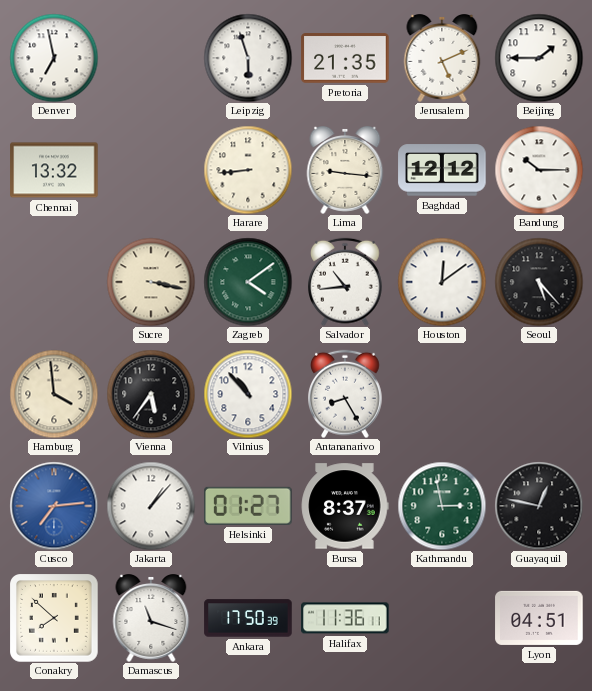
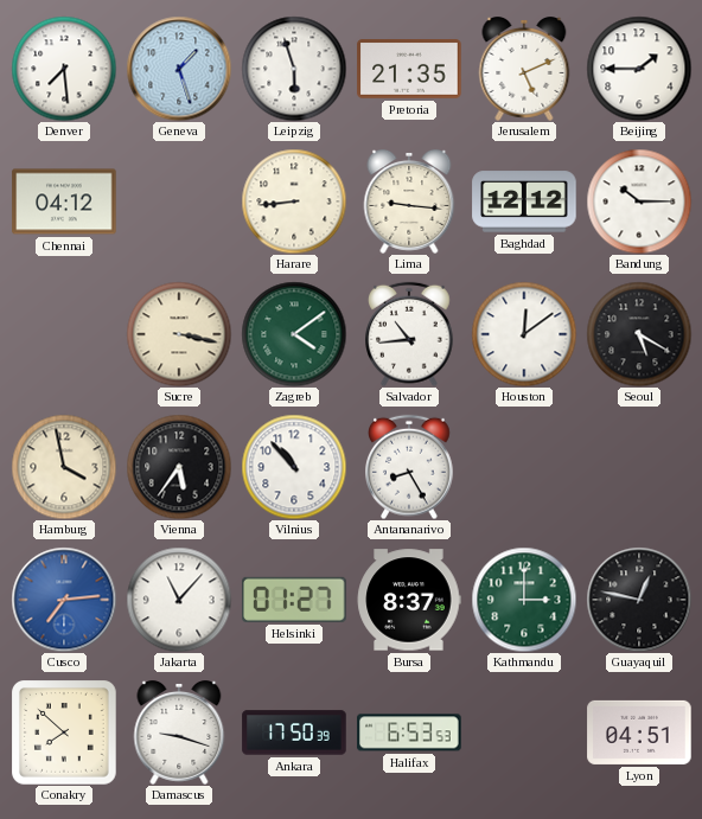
Denver: 6:58 -> 7:29
Geneva: none -> 1:27
Chennai: 13:32 -> 04:12
Seoul: 5:23 -> 5:20
Hamburg: 3:59 -> 3:58
Jakarta: 1:07 -> 11:07
Kathmandu: 2:58 -> 3:00
Damascus: 11:18 -> 9:18
Halifax: 11:36 -> 6:53
